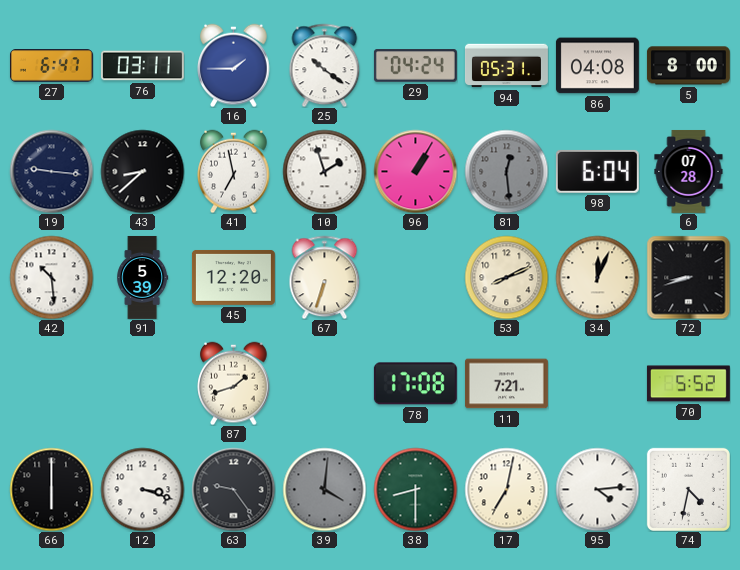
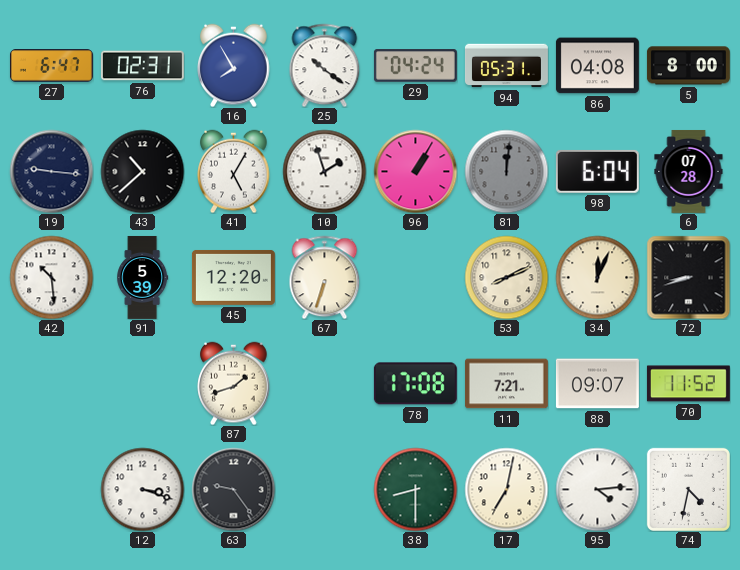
76: 03:11 -> 02:31
16: 1:45 -> 7:55
43: 8:38 -> 10:38
41: 6:58 -> 5:05
81: 12:29 -> 12:01
88: none -> 09:07
70: 5:52 -> 11:52
66: 6:00 -> none
39: 4:01 -> none
